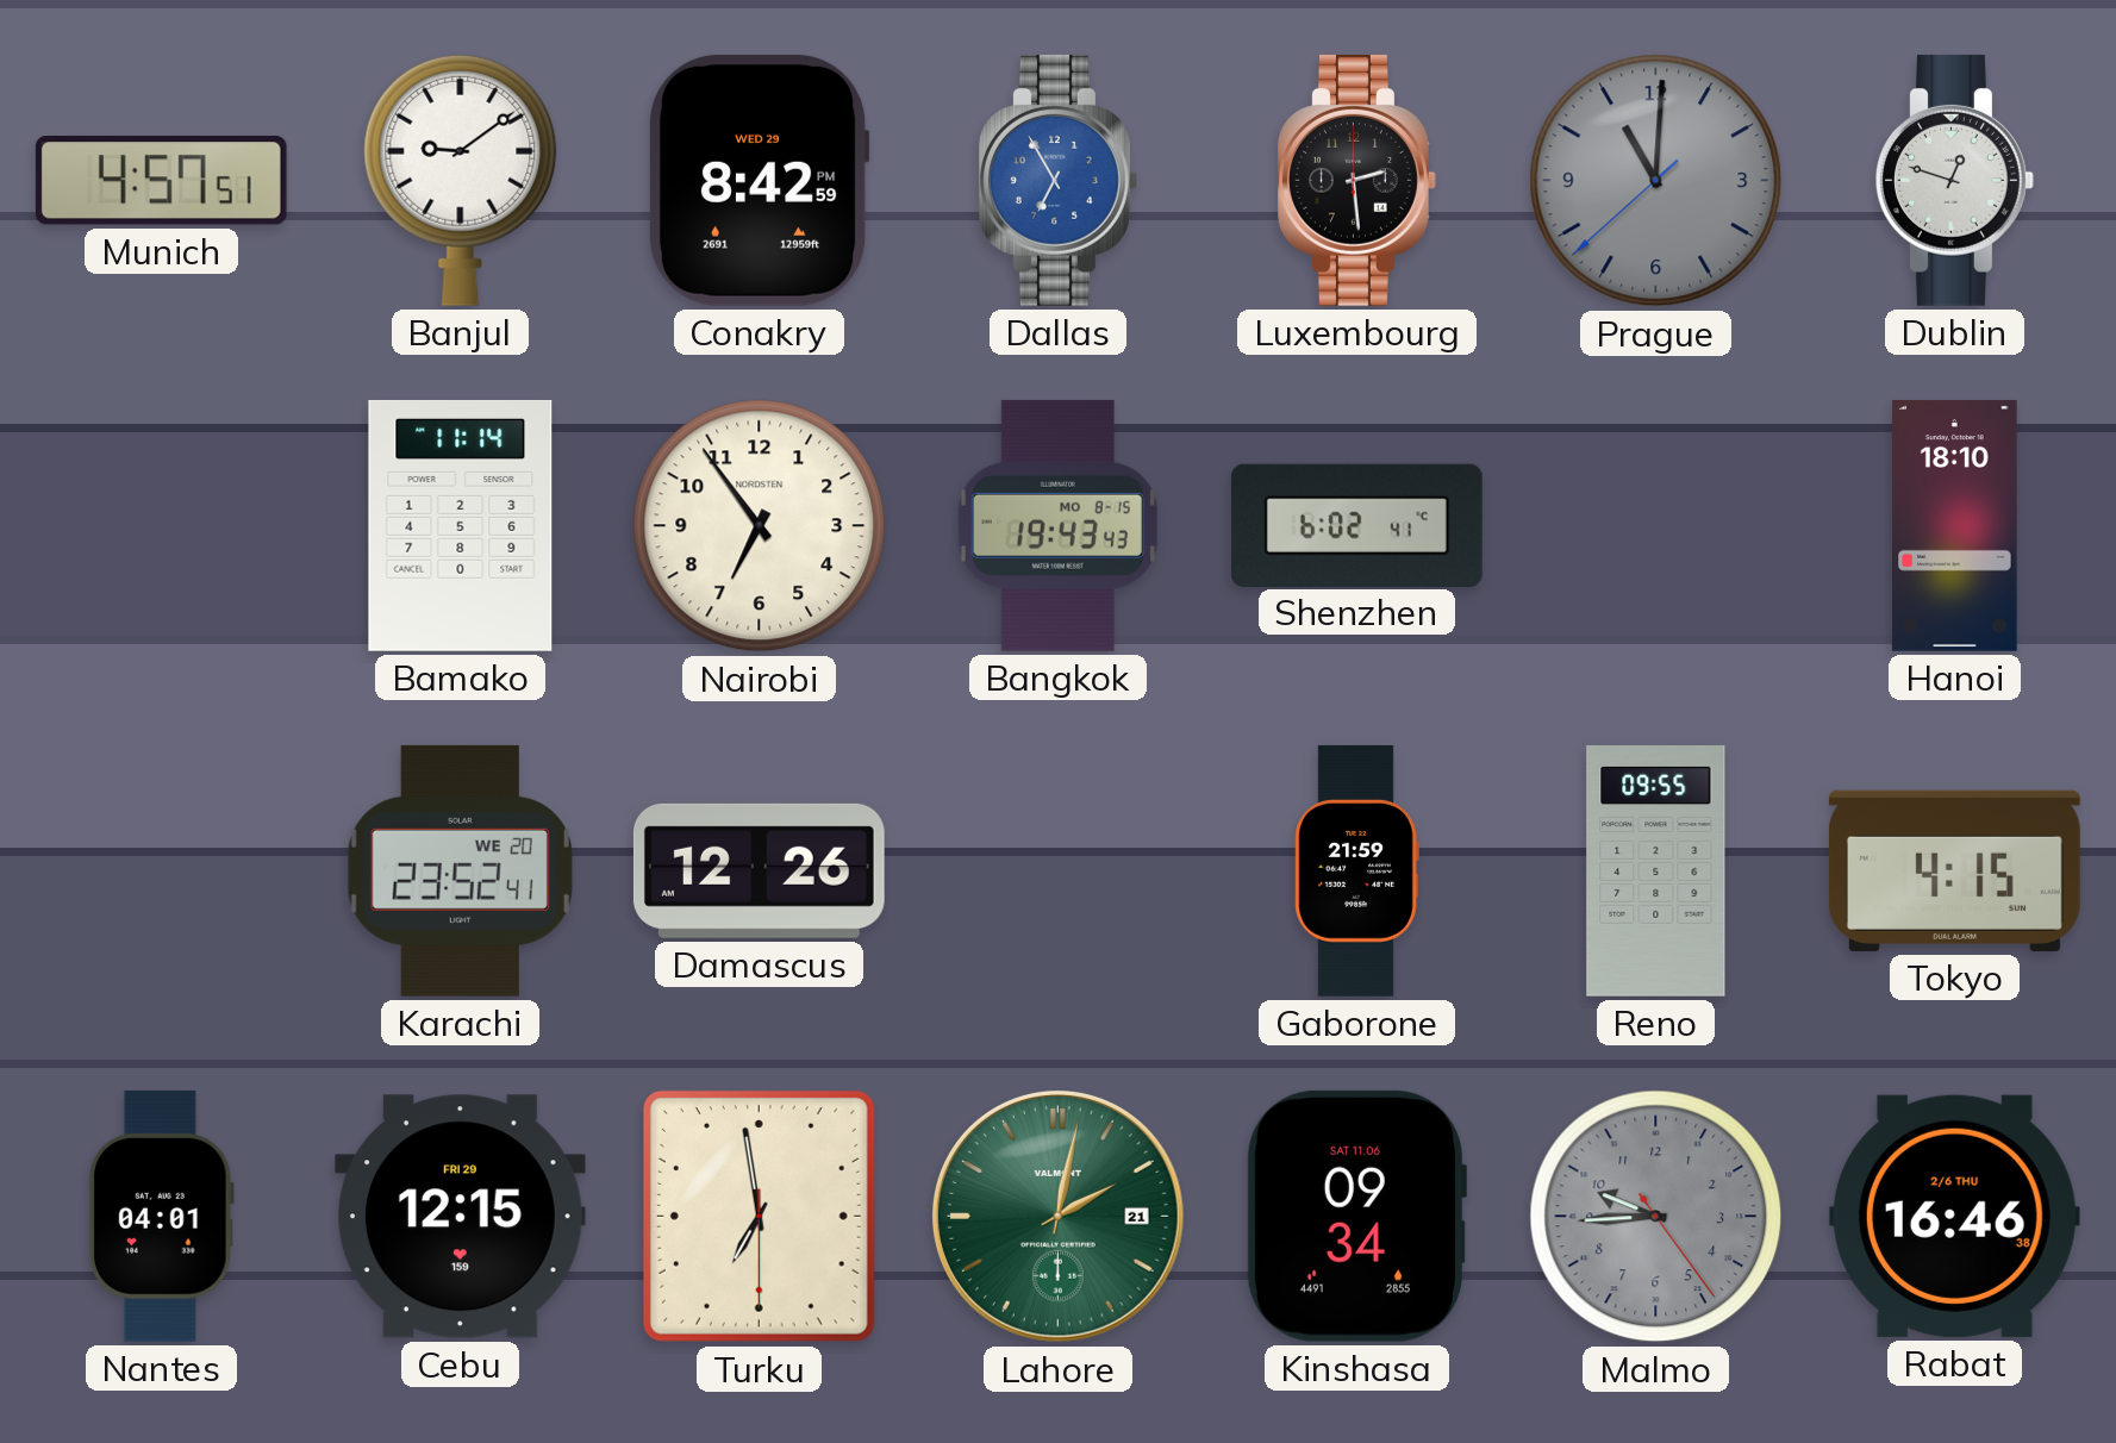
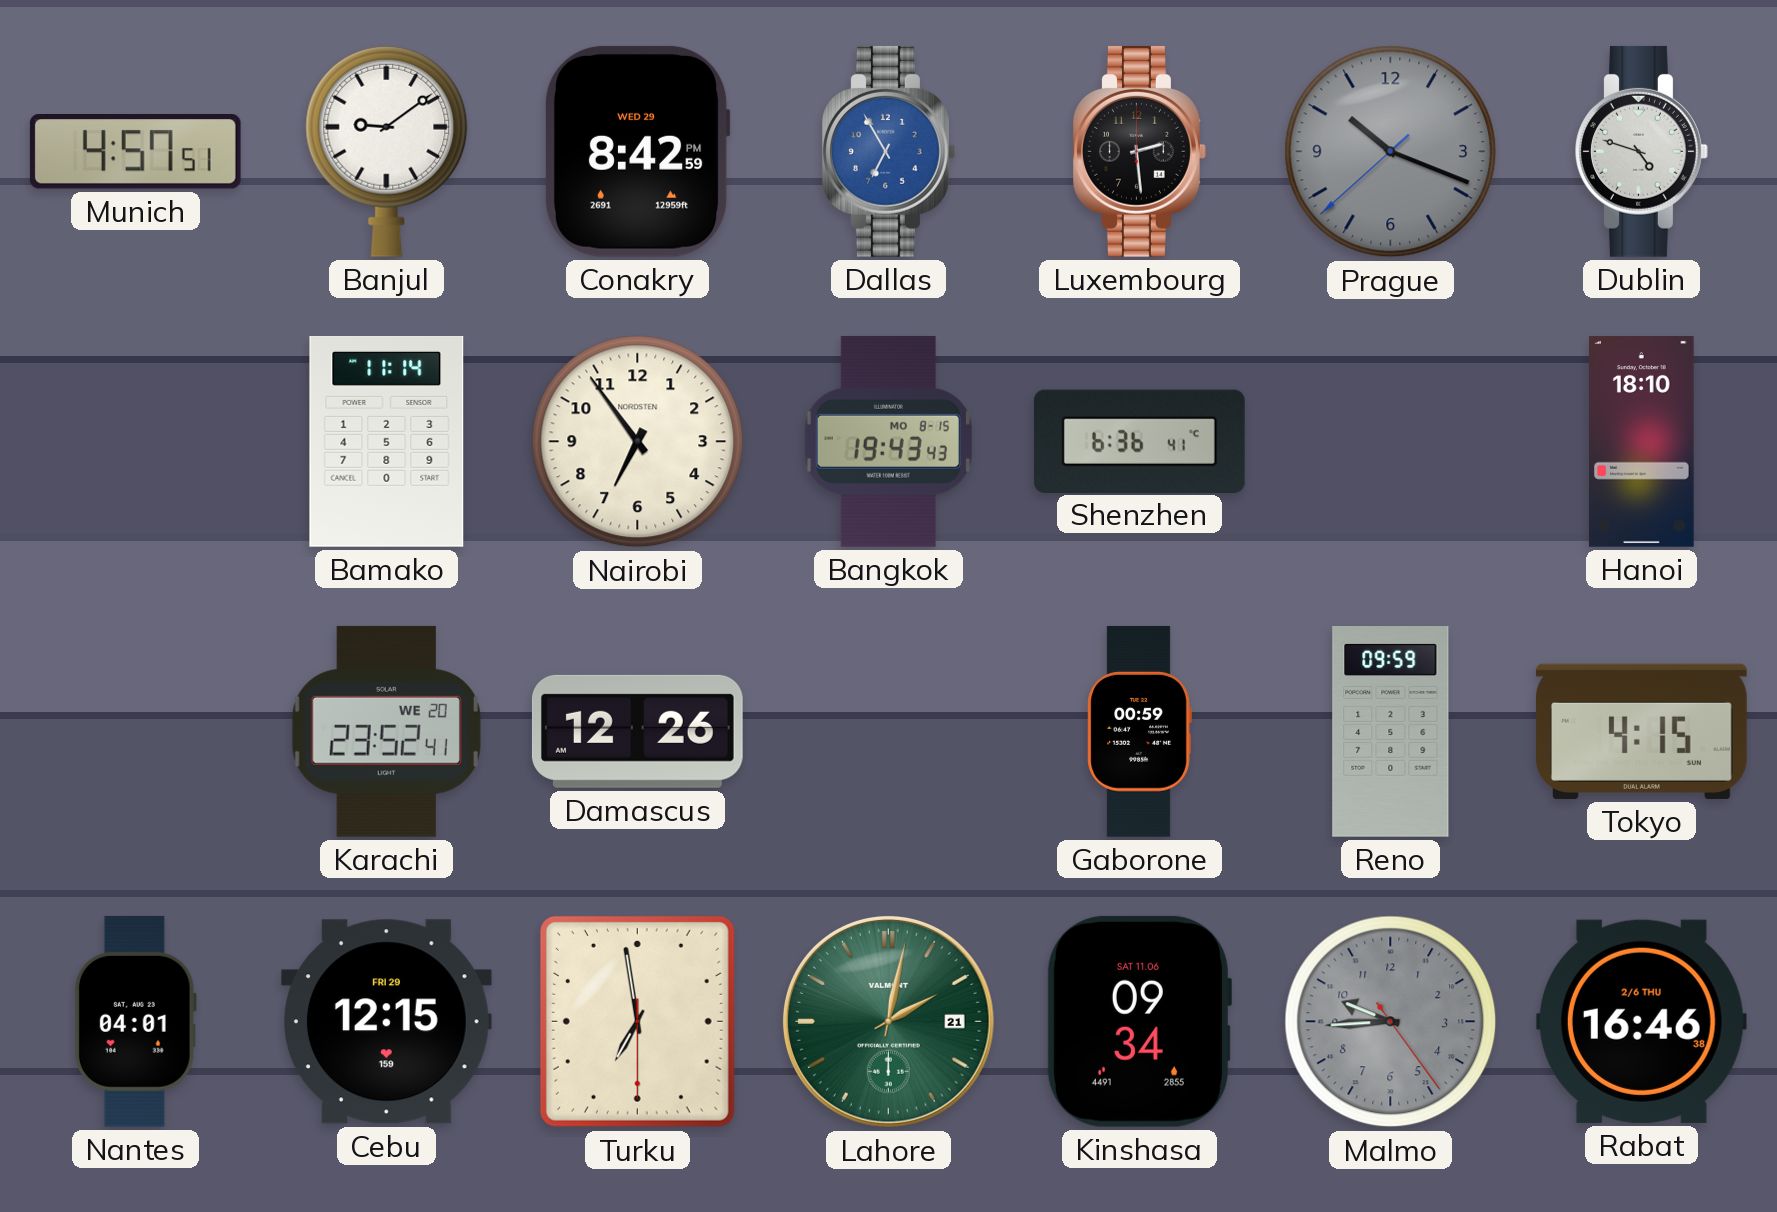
Prague: 11:00 -> 10:18
Dublin: 12:48 -> 4:48
Shenzhen: 6:02 -> 6:36
Gaborone: 21:59 -> 00:59
Reno: 09:55 -> 09:59
